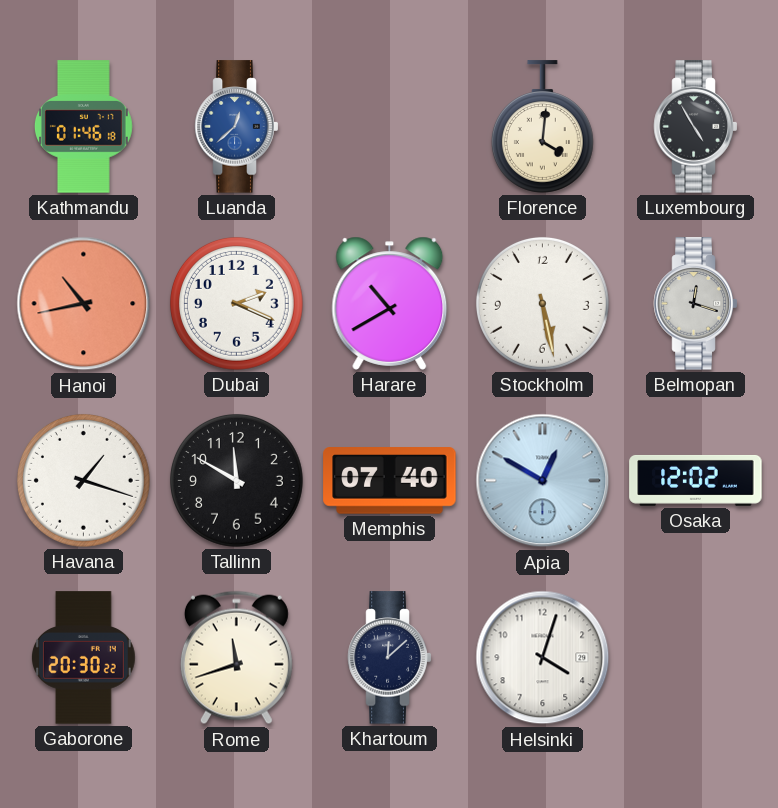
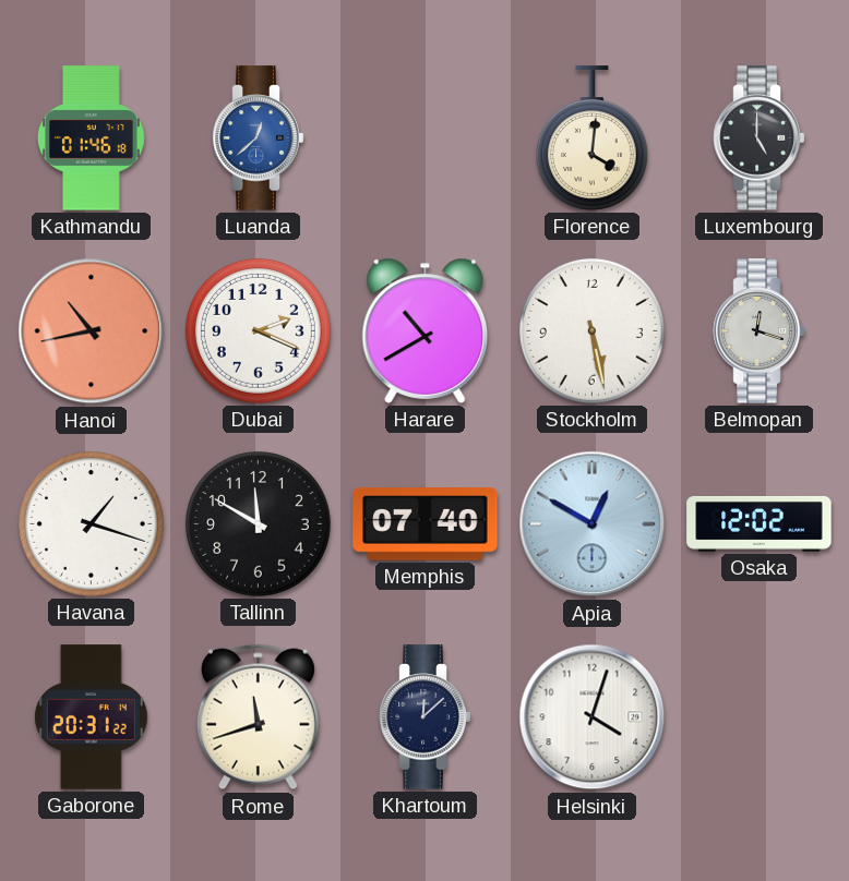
Luxembourg: 4:55 -> 5:00
Gaborone: 20:30 -> 20:31
